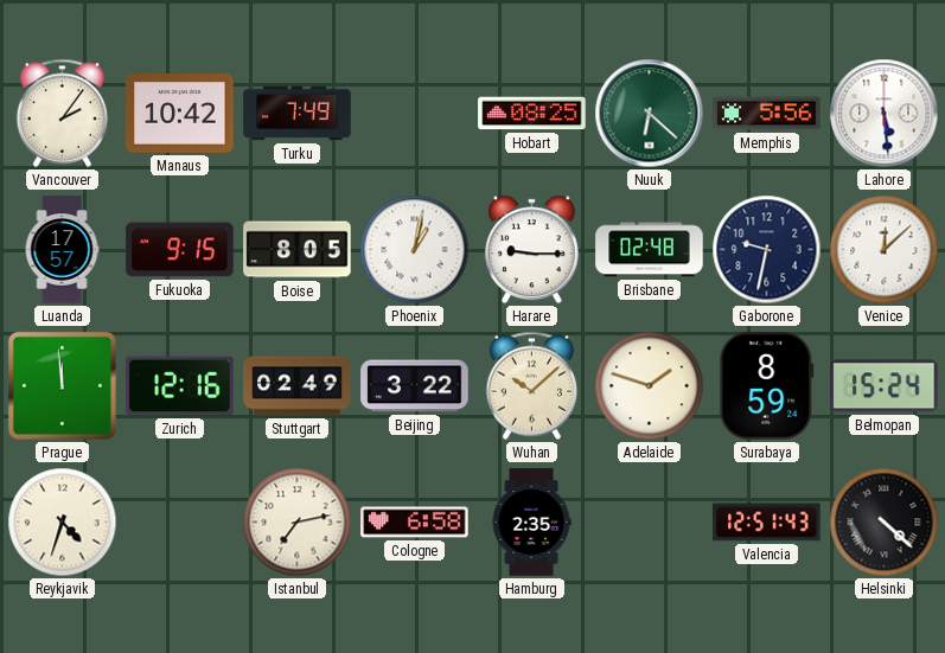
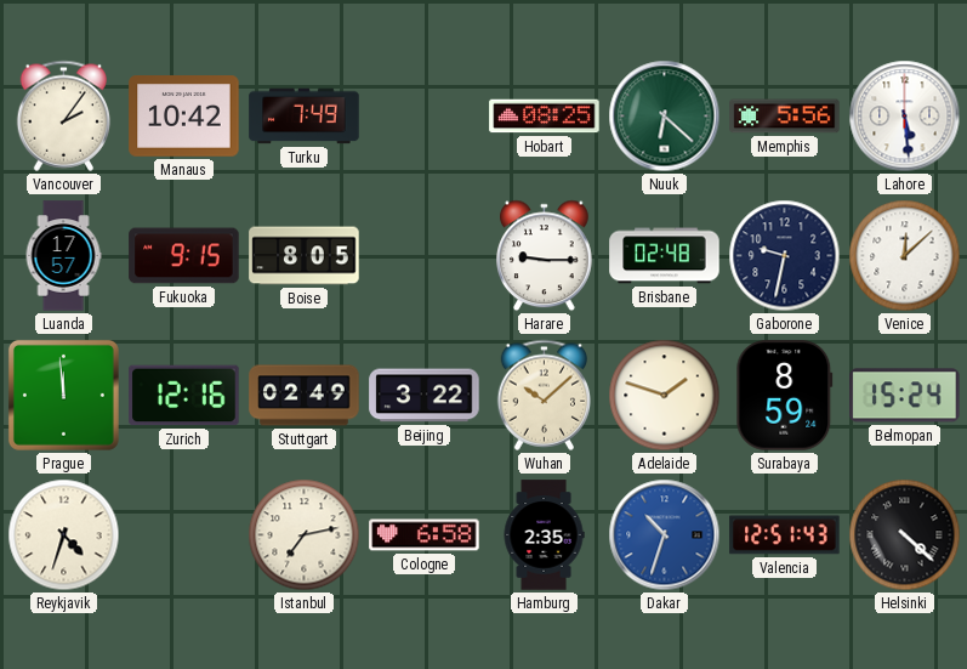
Phoenix: 1:02 -> none
Dakar: none -> 10:33
